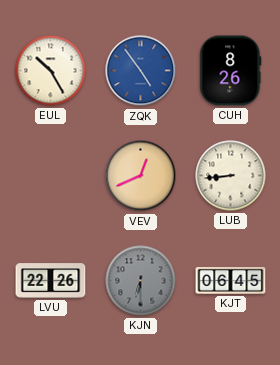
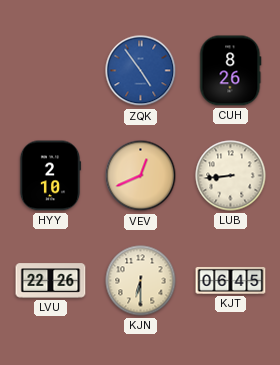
EUL: 10:25 -> none
HYY: none -> 2:10
KJN dial: grey -> cream
